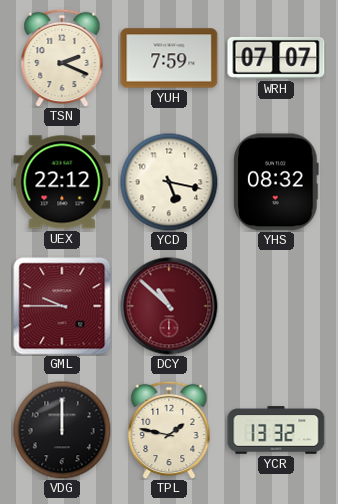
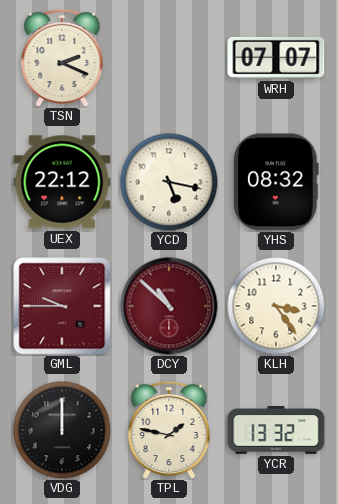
YUH: 7:59 -> none
KLH: none -> 3:24
